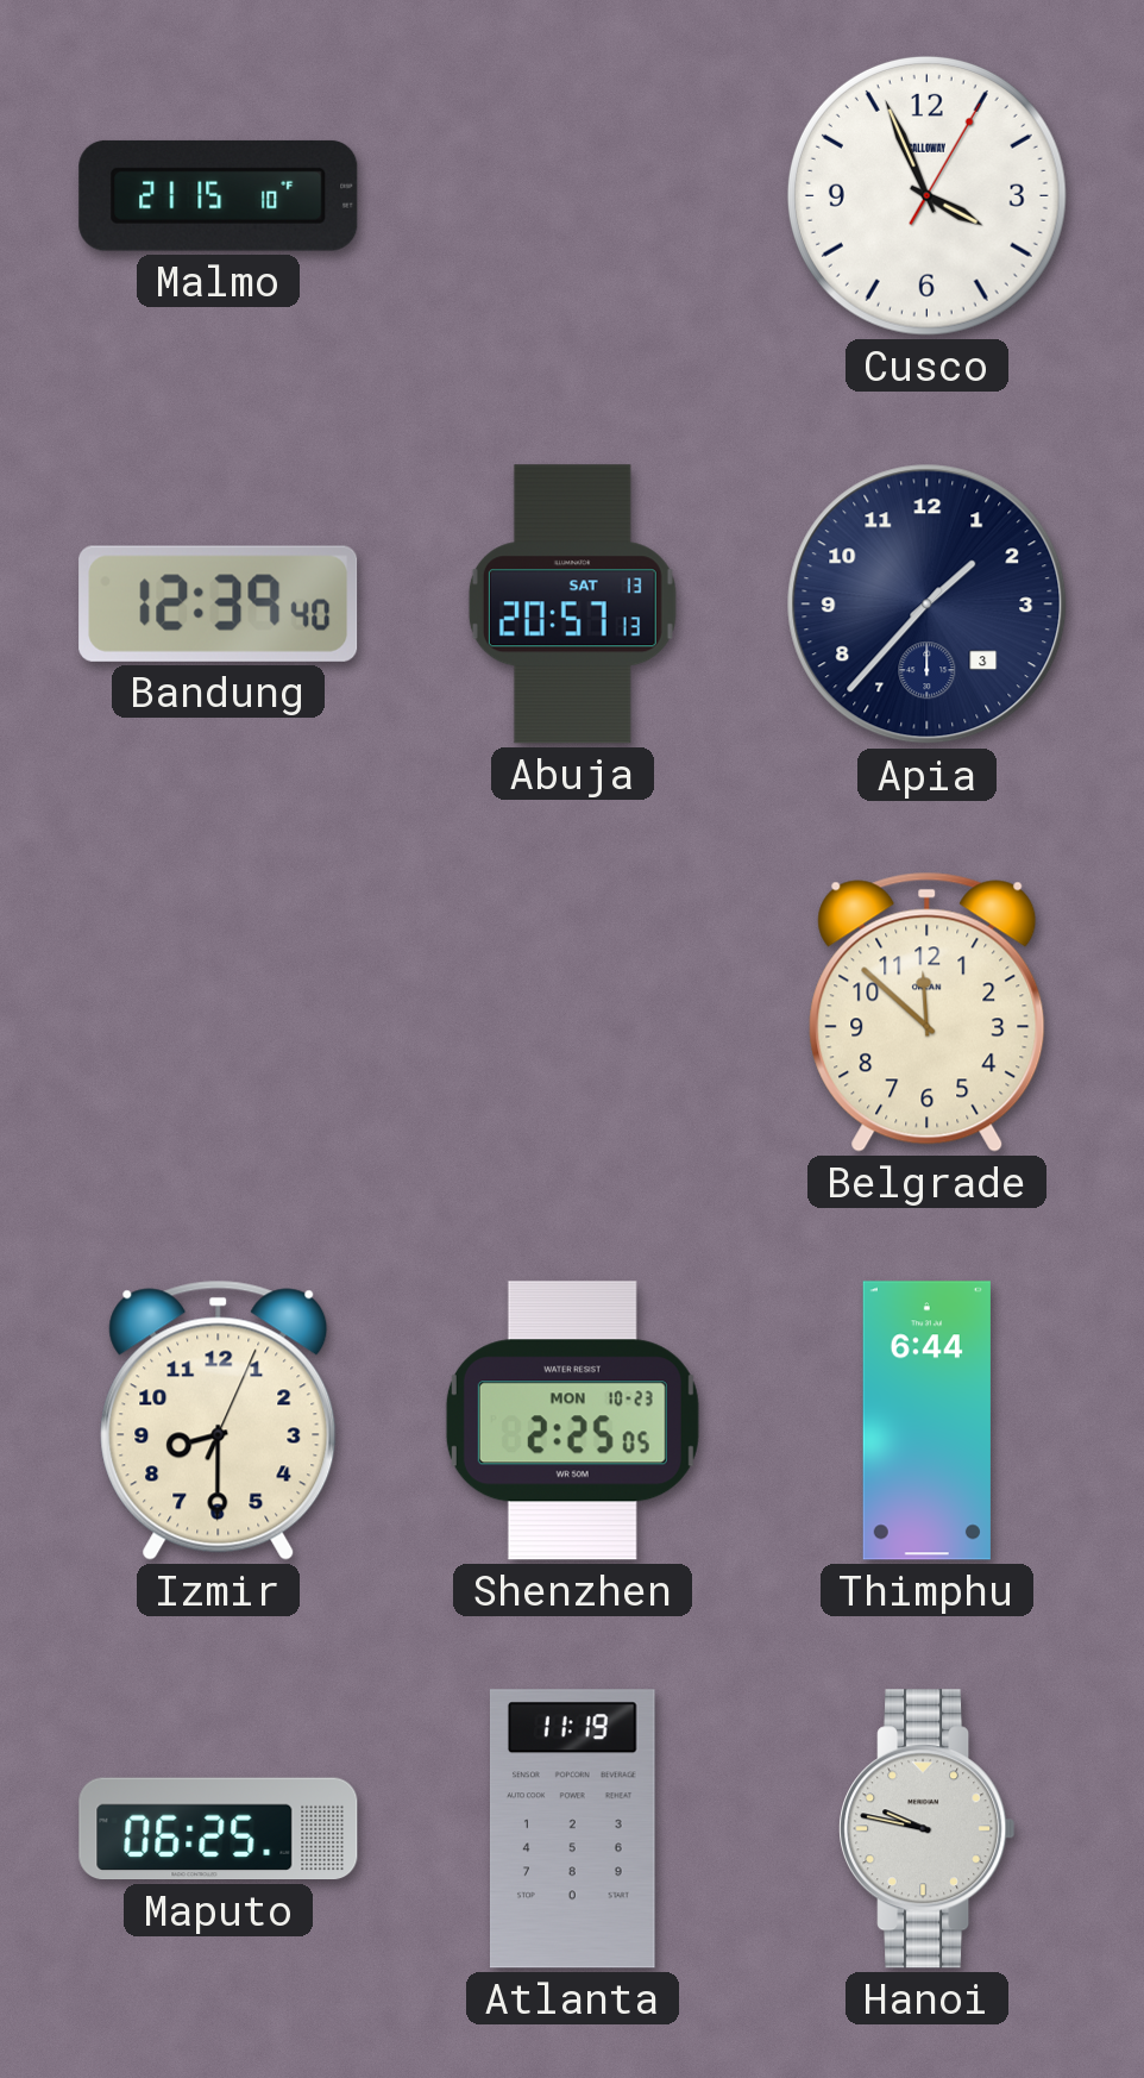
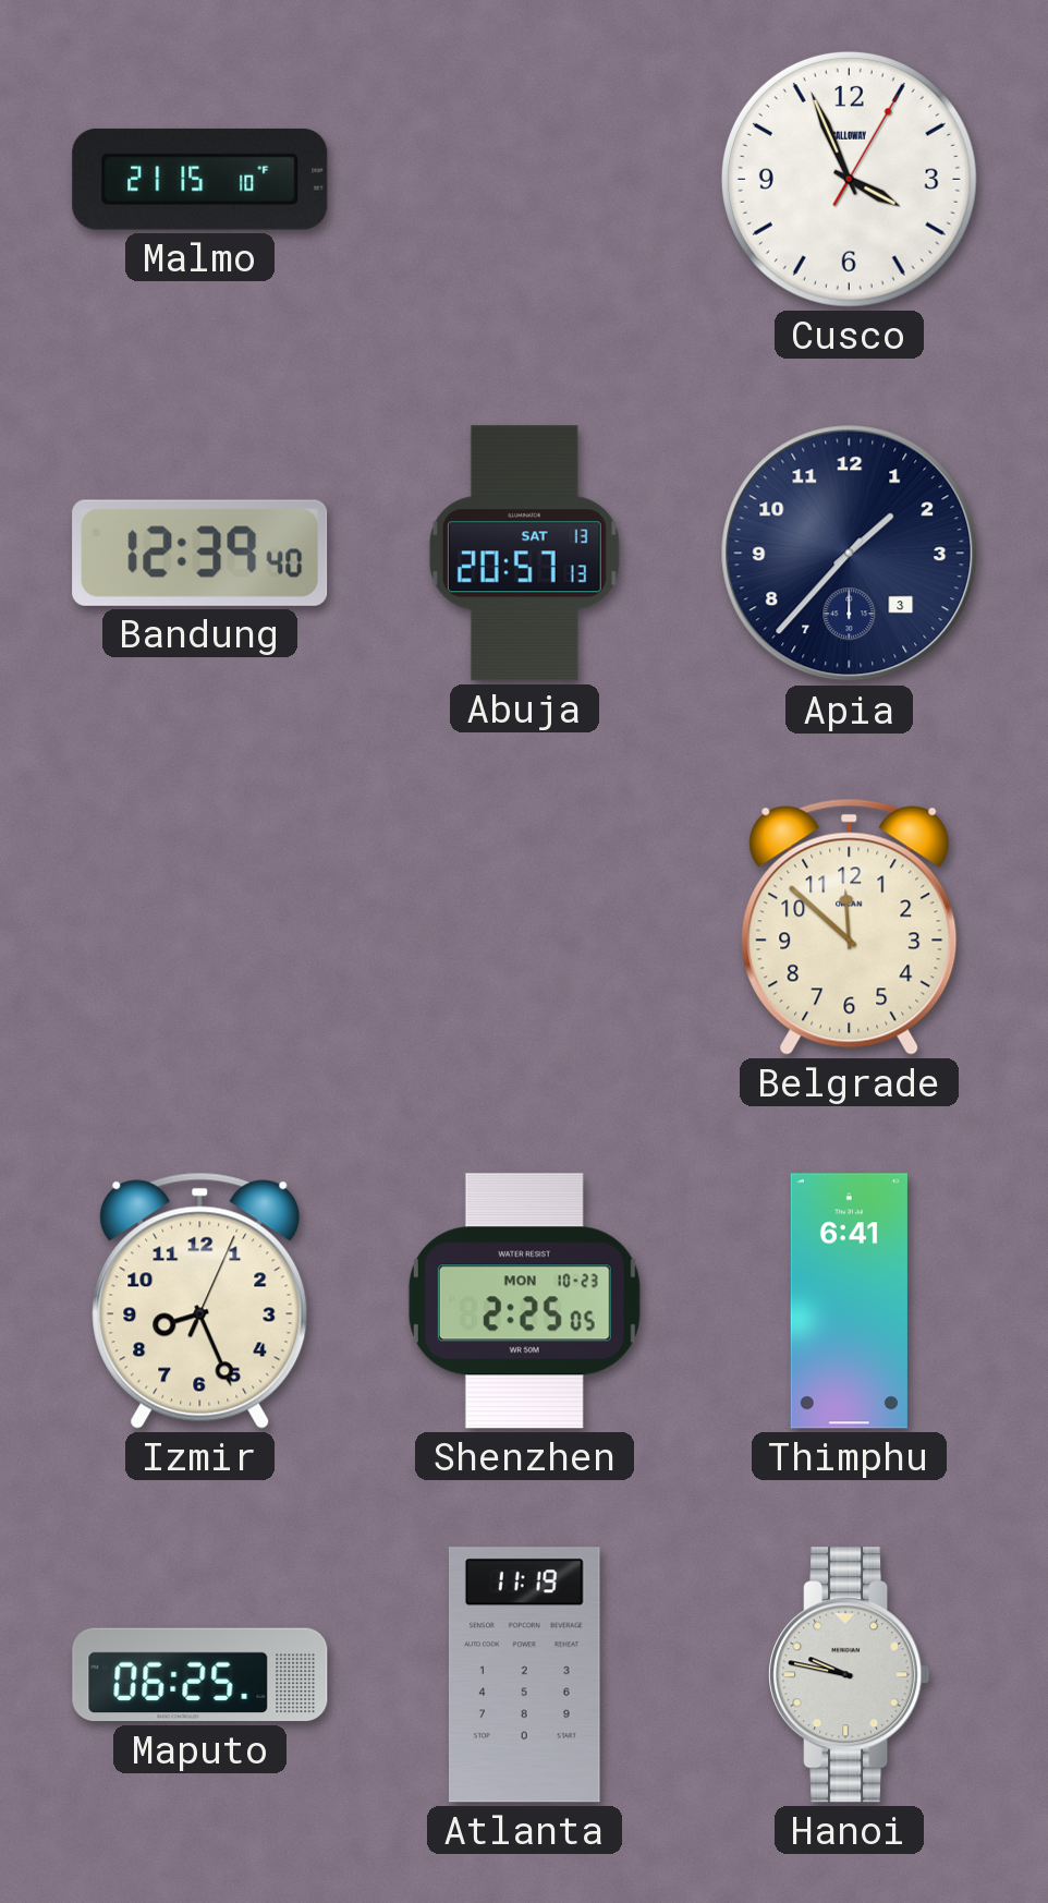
Izmir: 8:30 -> 8:26
Thimphu: 6:44 -> 6:41
